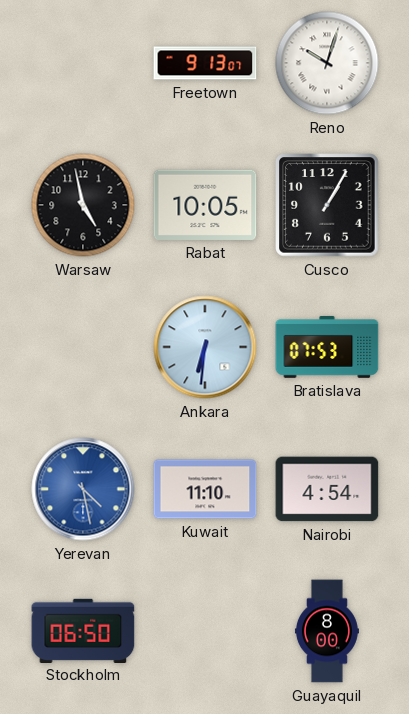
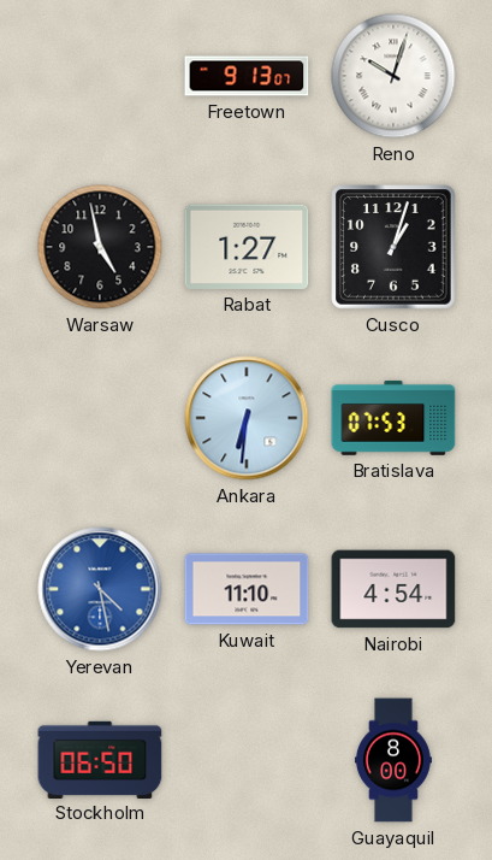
Rabat: 10:05 -> 1:27
Cusco: 1:05 -> 1:03
